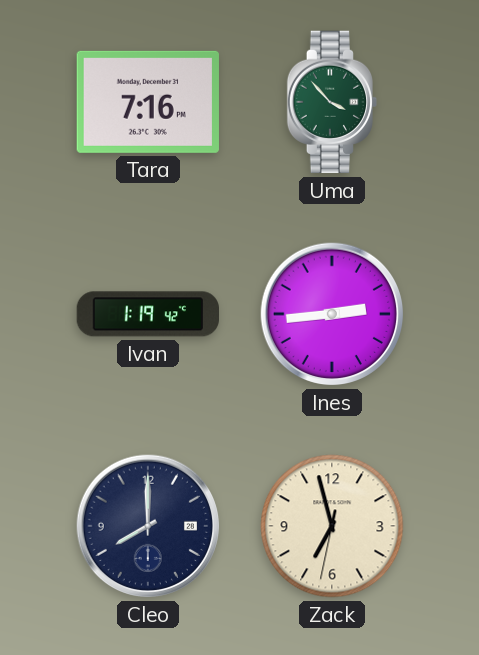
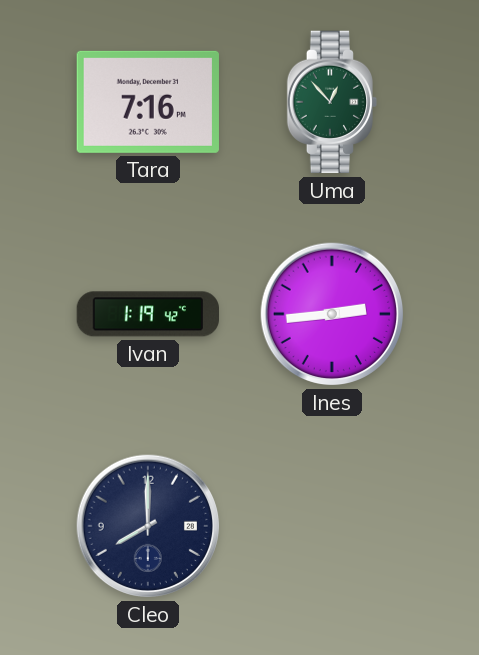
Uma: 3:53 -> 12:53
Zack: 6:57 -> none
